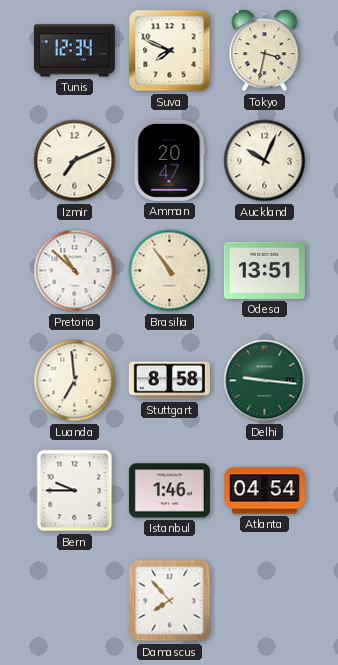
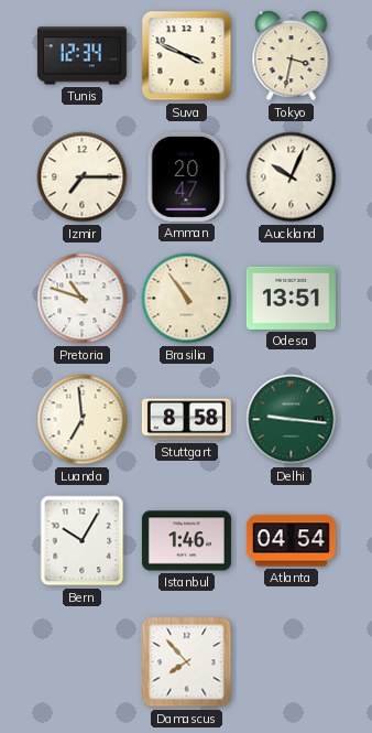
Suva: 7:49 -> 3:49
Izmir: 7:11 -> 7:15
Pretoria: 10:52 -> 10:48
Bern: 9:45 -> 10:05
